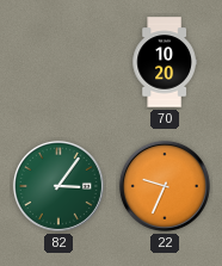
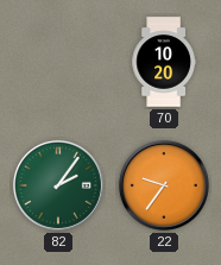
82: 3:06 -> 2:06
22: 9:34 -> 9:36
